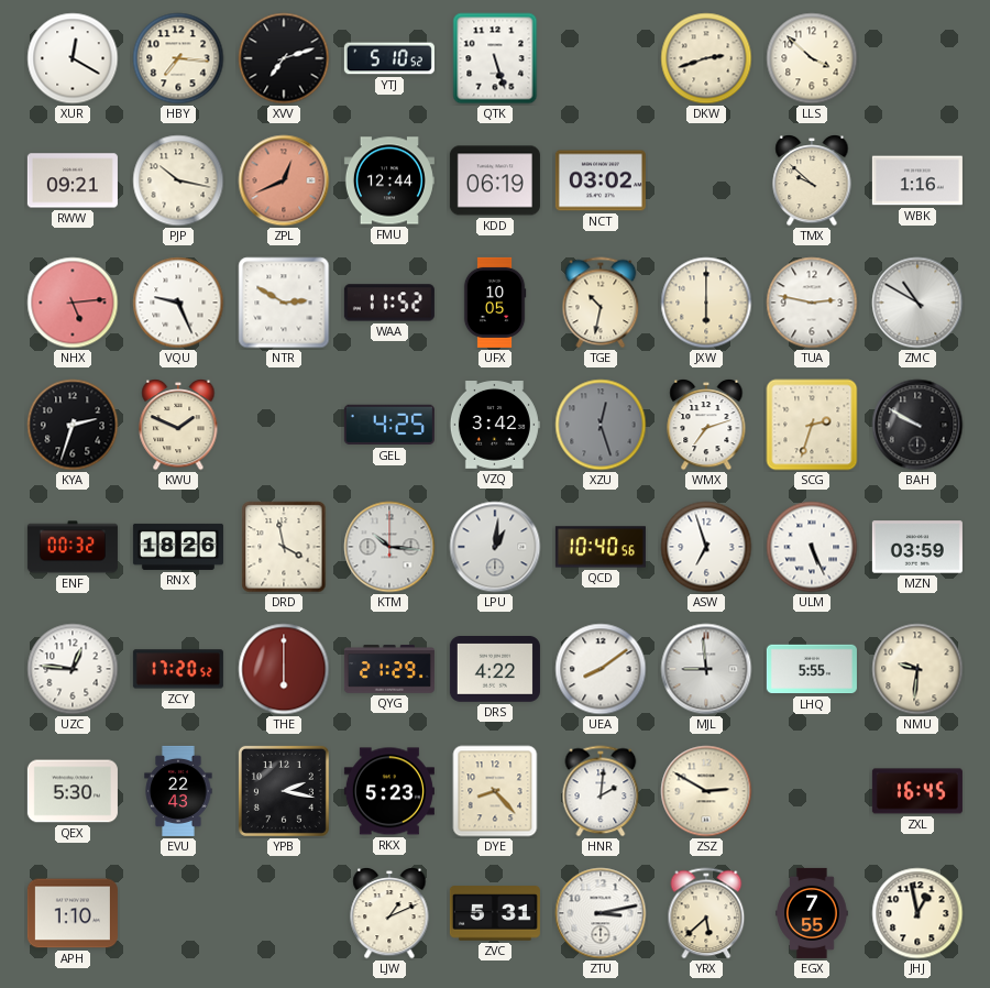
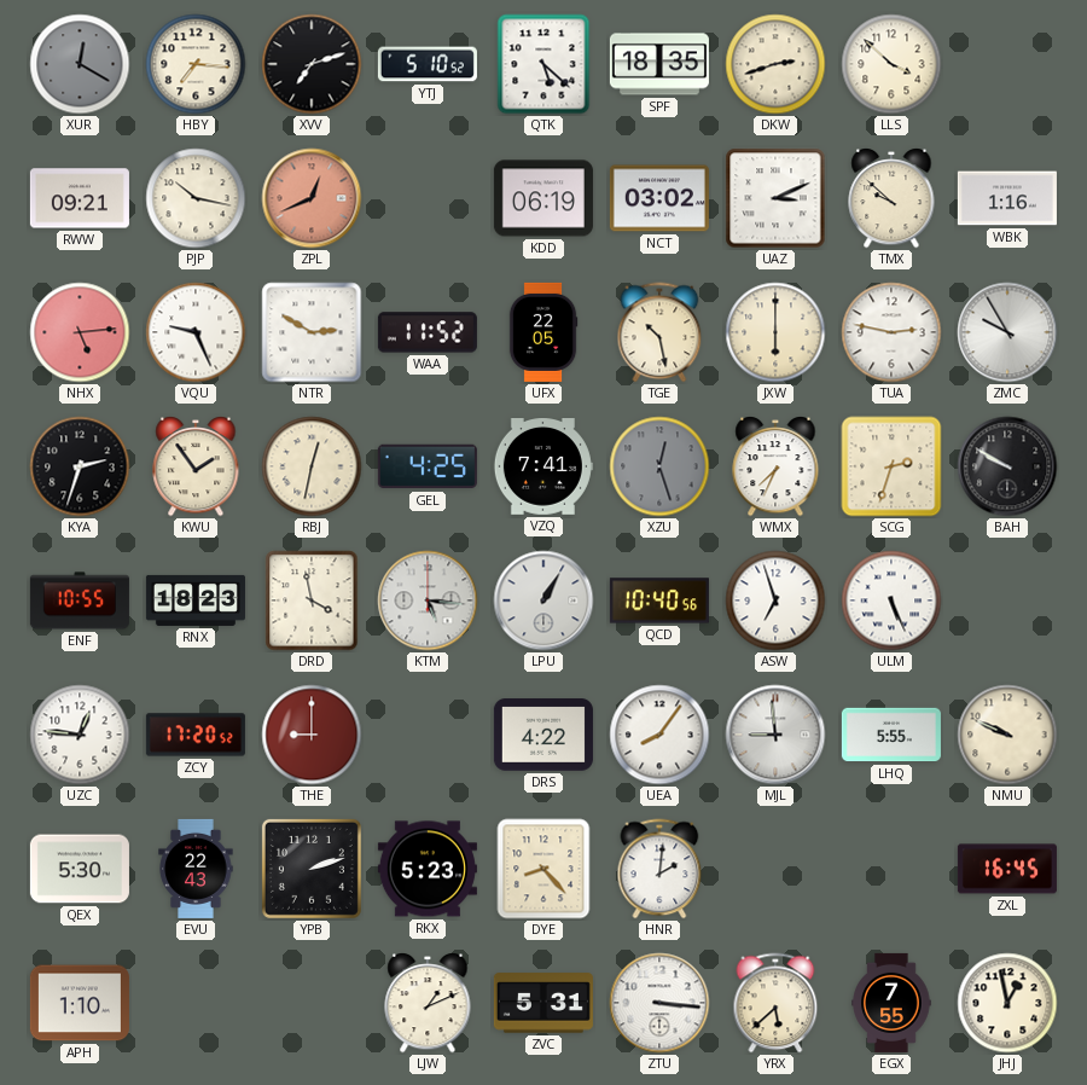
XUR dial: white -> grey
QTK: 5:27 -> 5:22
SPF: none -> 18:35
FMU: 12:44 -> none
UAZ: none -> 3:11
UFX: 10:05 -> 22:05
TGE: 10:32 -> 10:28
ZMC: 10:50 -> 9:55
KWU: 1:49 -> 1:54
RBJ: none -> 12:32
VZQ: 3:42 -> 7:41
WMX: 7:12 -> 7:34
ENF: 00:32 -> 10:55
RNX: 18:26 -> 18:23
KTM: 10:16 -> 5:16
LPU: 1:01 -> 1:05
MZN: 03:59 -> none
THE: 6:00 -> 9:00
QYG: 21:29 -> none
UEA: 8:09 -> 8:06
NMU: 9:31 -> 9:49
YPB: 2:17 -> 2:12
ZSZ: 2:50 -> none
ZTU: 3:13 -> 3:16
